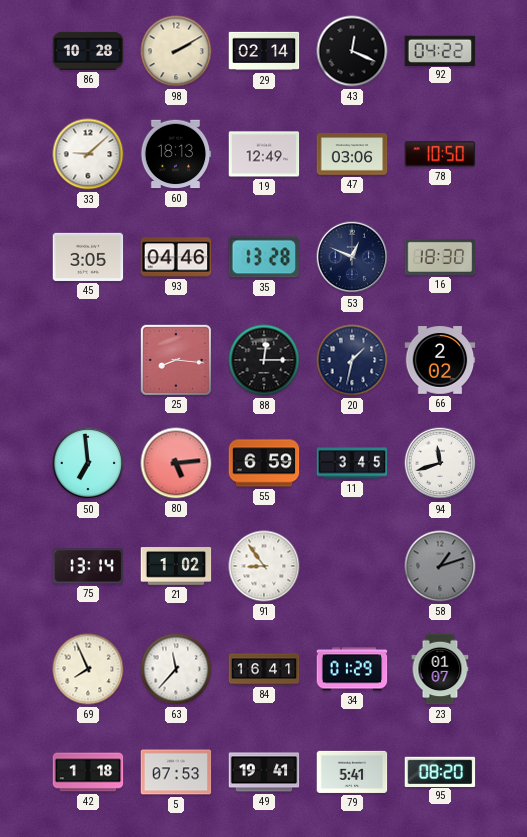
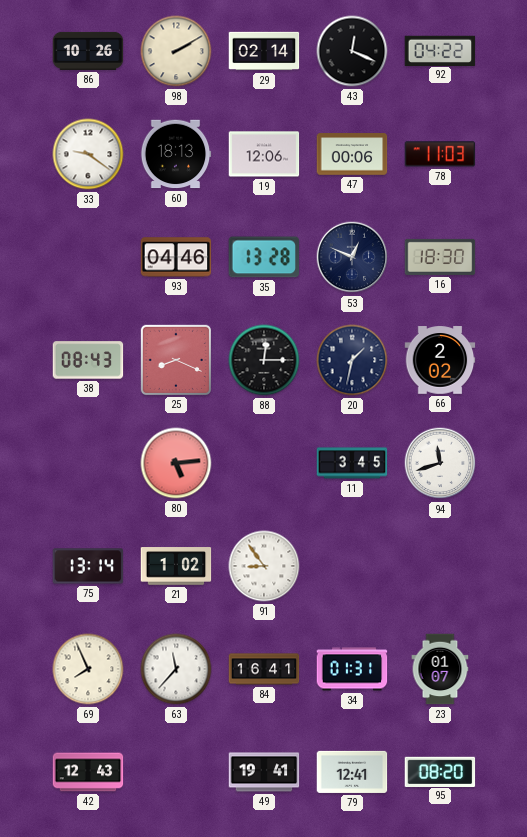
86: 10:28 -> 10:26
33: 9:08 -> 9:21
19: 12:49 -> 12:06
47: 03:06 -> 00:06
78: 10:50 -> 11:03
45: 3:05 -> none
38: none -> 08:43
25: 8:16 -> 8:19
50: 6:59 -> none
55: 6:59 -> none
58: 1:12 -> none
34: 01:29 -> 01:31
42: 1:18 -> 12:43
5: 07:53 -> none
79: 5:41 -> 12:41
